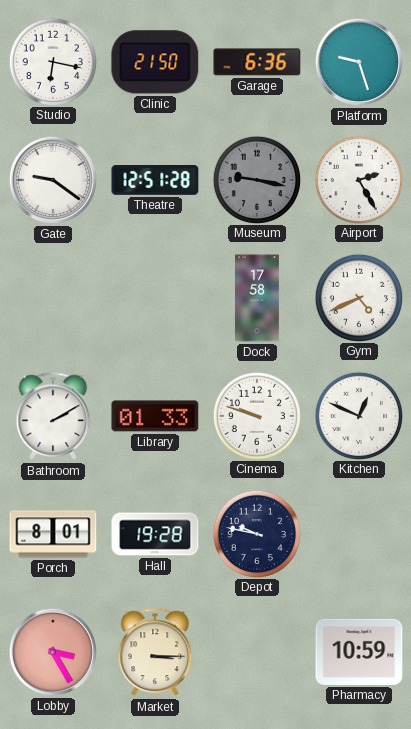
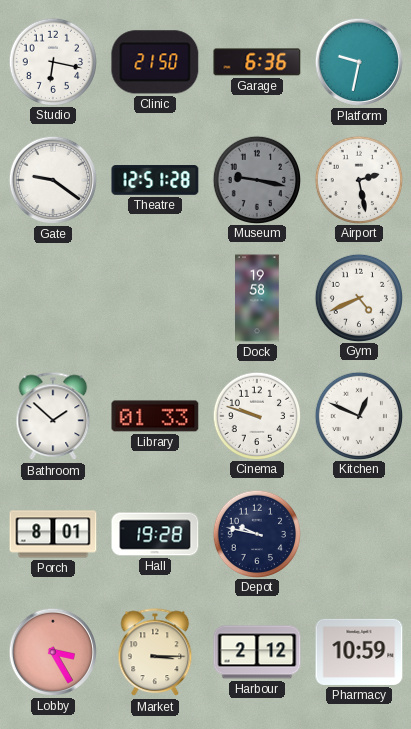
Platform: 9:27 -> 9:32
Airport: 2:25 -> 2:28
Dock: 17:58 -> 19:58
Bathroom: 2:10 -> 1:52
Harbour: none -> 2:12
